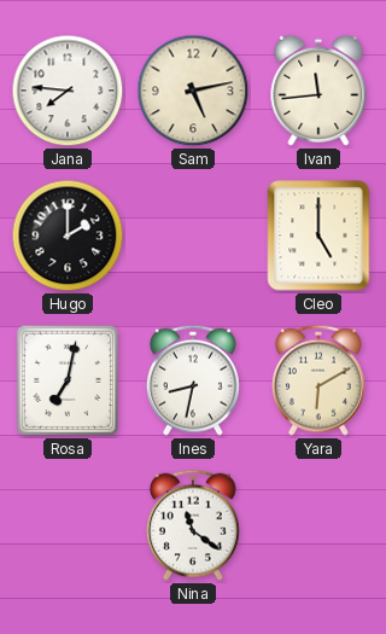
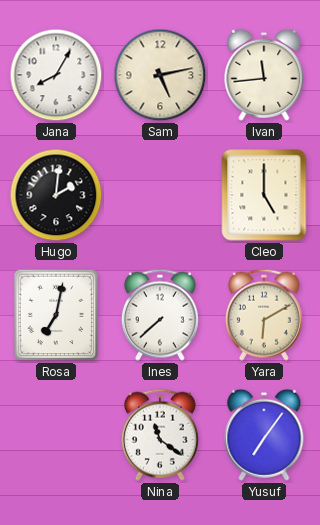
Jana: 7:46 -> 8:05
Hugo: 2:00 -> 2:01
Ines: 8:32 -> 7:38
Yusuf: none -> 7:06
